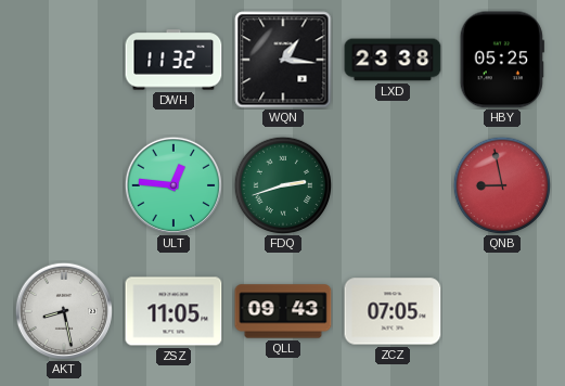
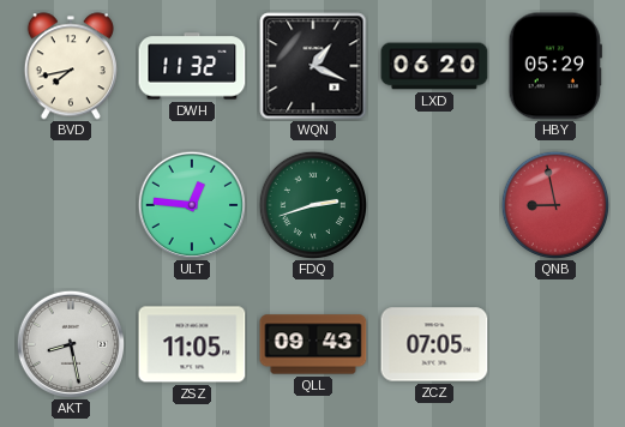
BVD: none -> 7:43
WQN: 1:16 -> 1:19
LXD: 23:38 -> 06:20
HBY: 05:25 -> 05:29
